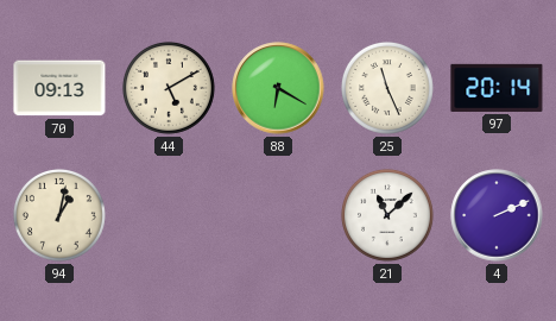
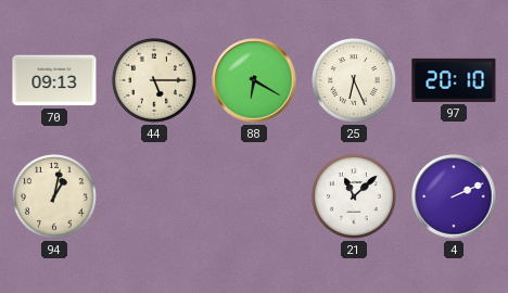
44: 5:10 -> 5:15
25: 11:26 -> 6:26
97: 20:14 -> 20:10
